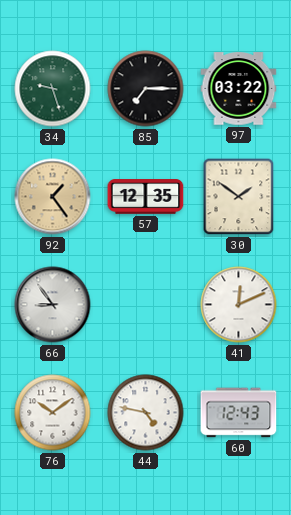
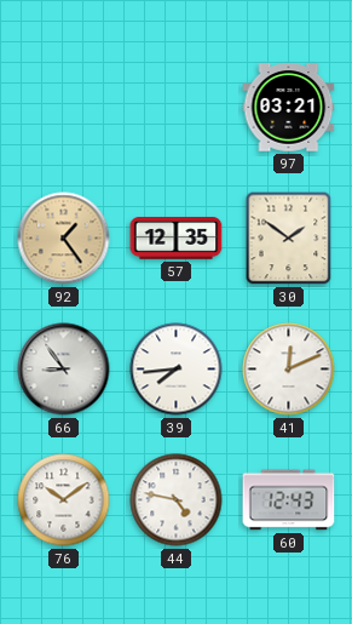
34: 9:27 -> none
85: 7:15 -> none
97: 03:22 -> 03:21
39: none -> 7:44
